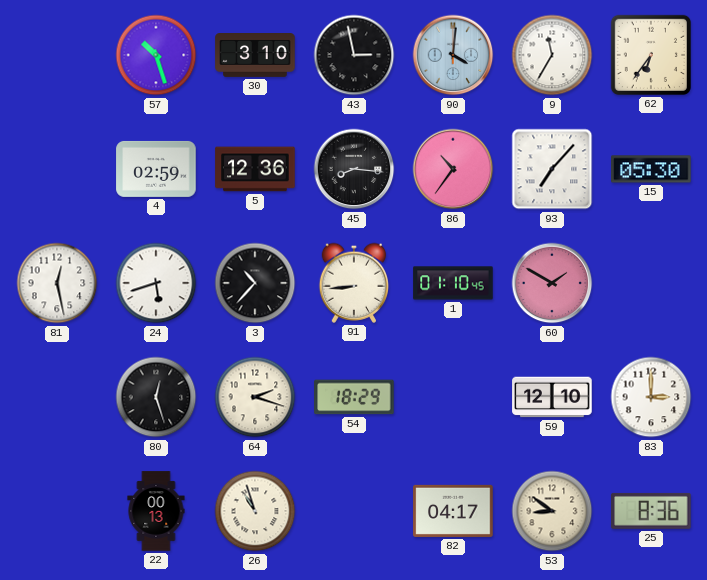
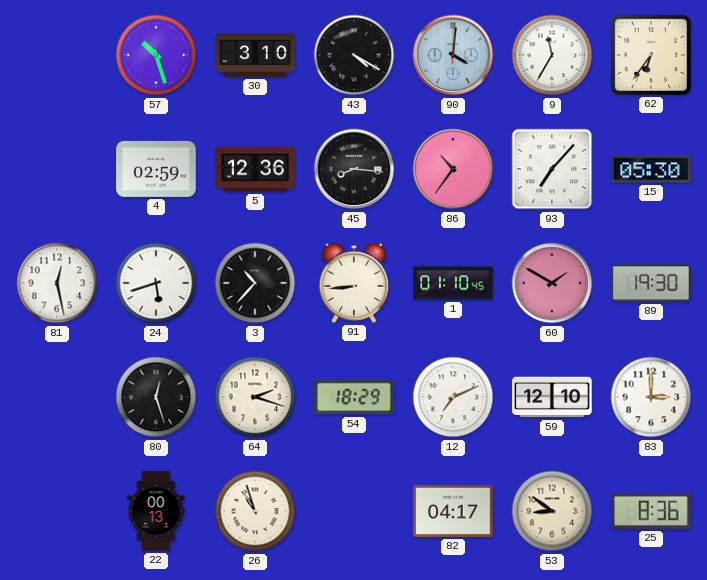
43: 2:58 -> 4:20
89: none -> 19:30
12: none -> 7:11
